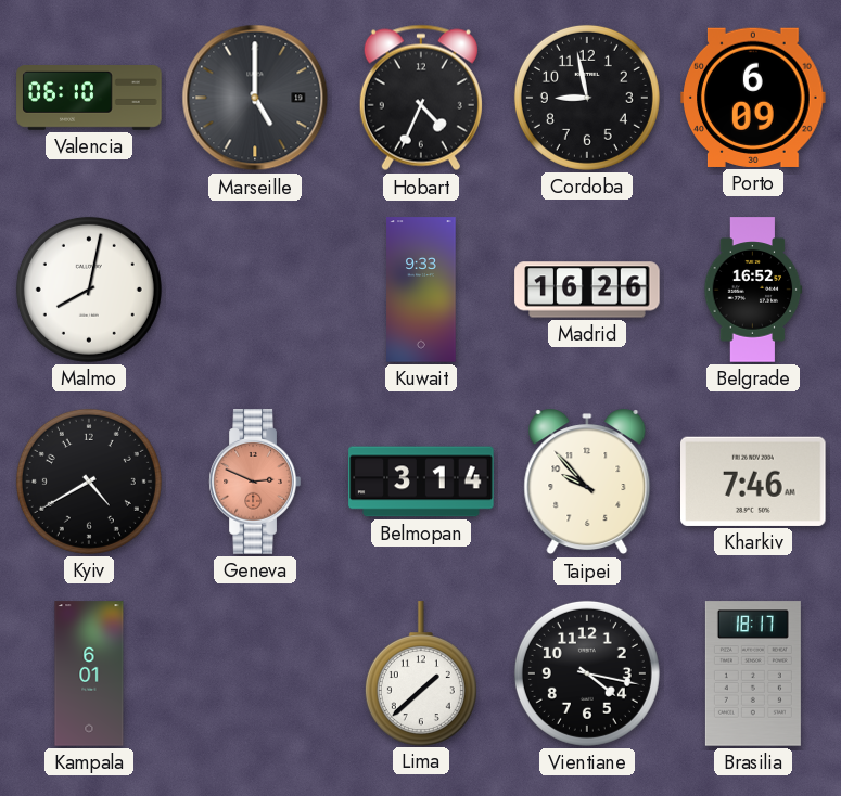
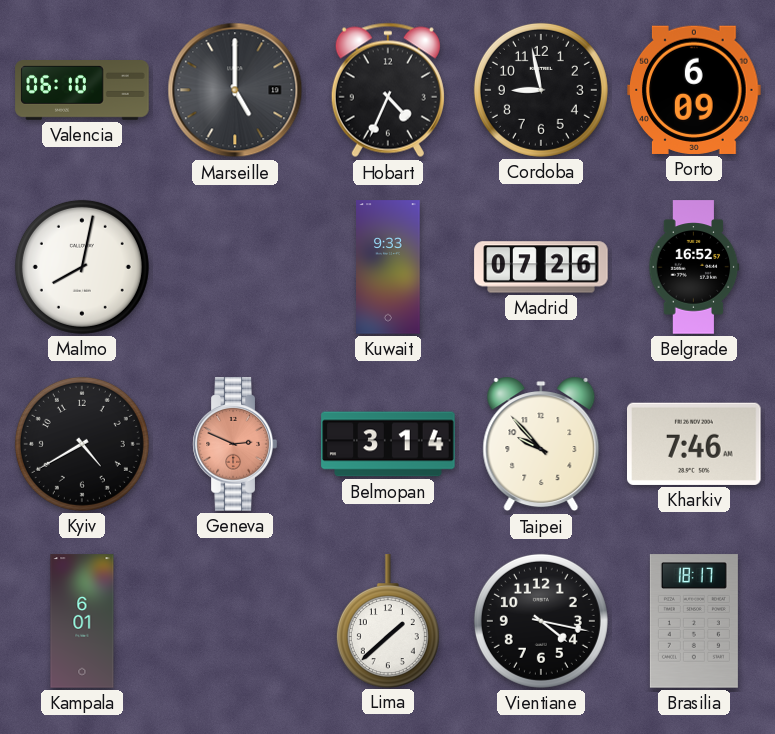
Madrid: 16:26 -> 07:26
